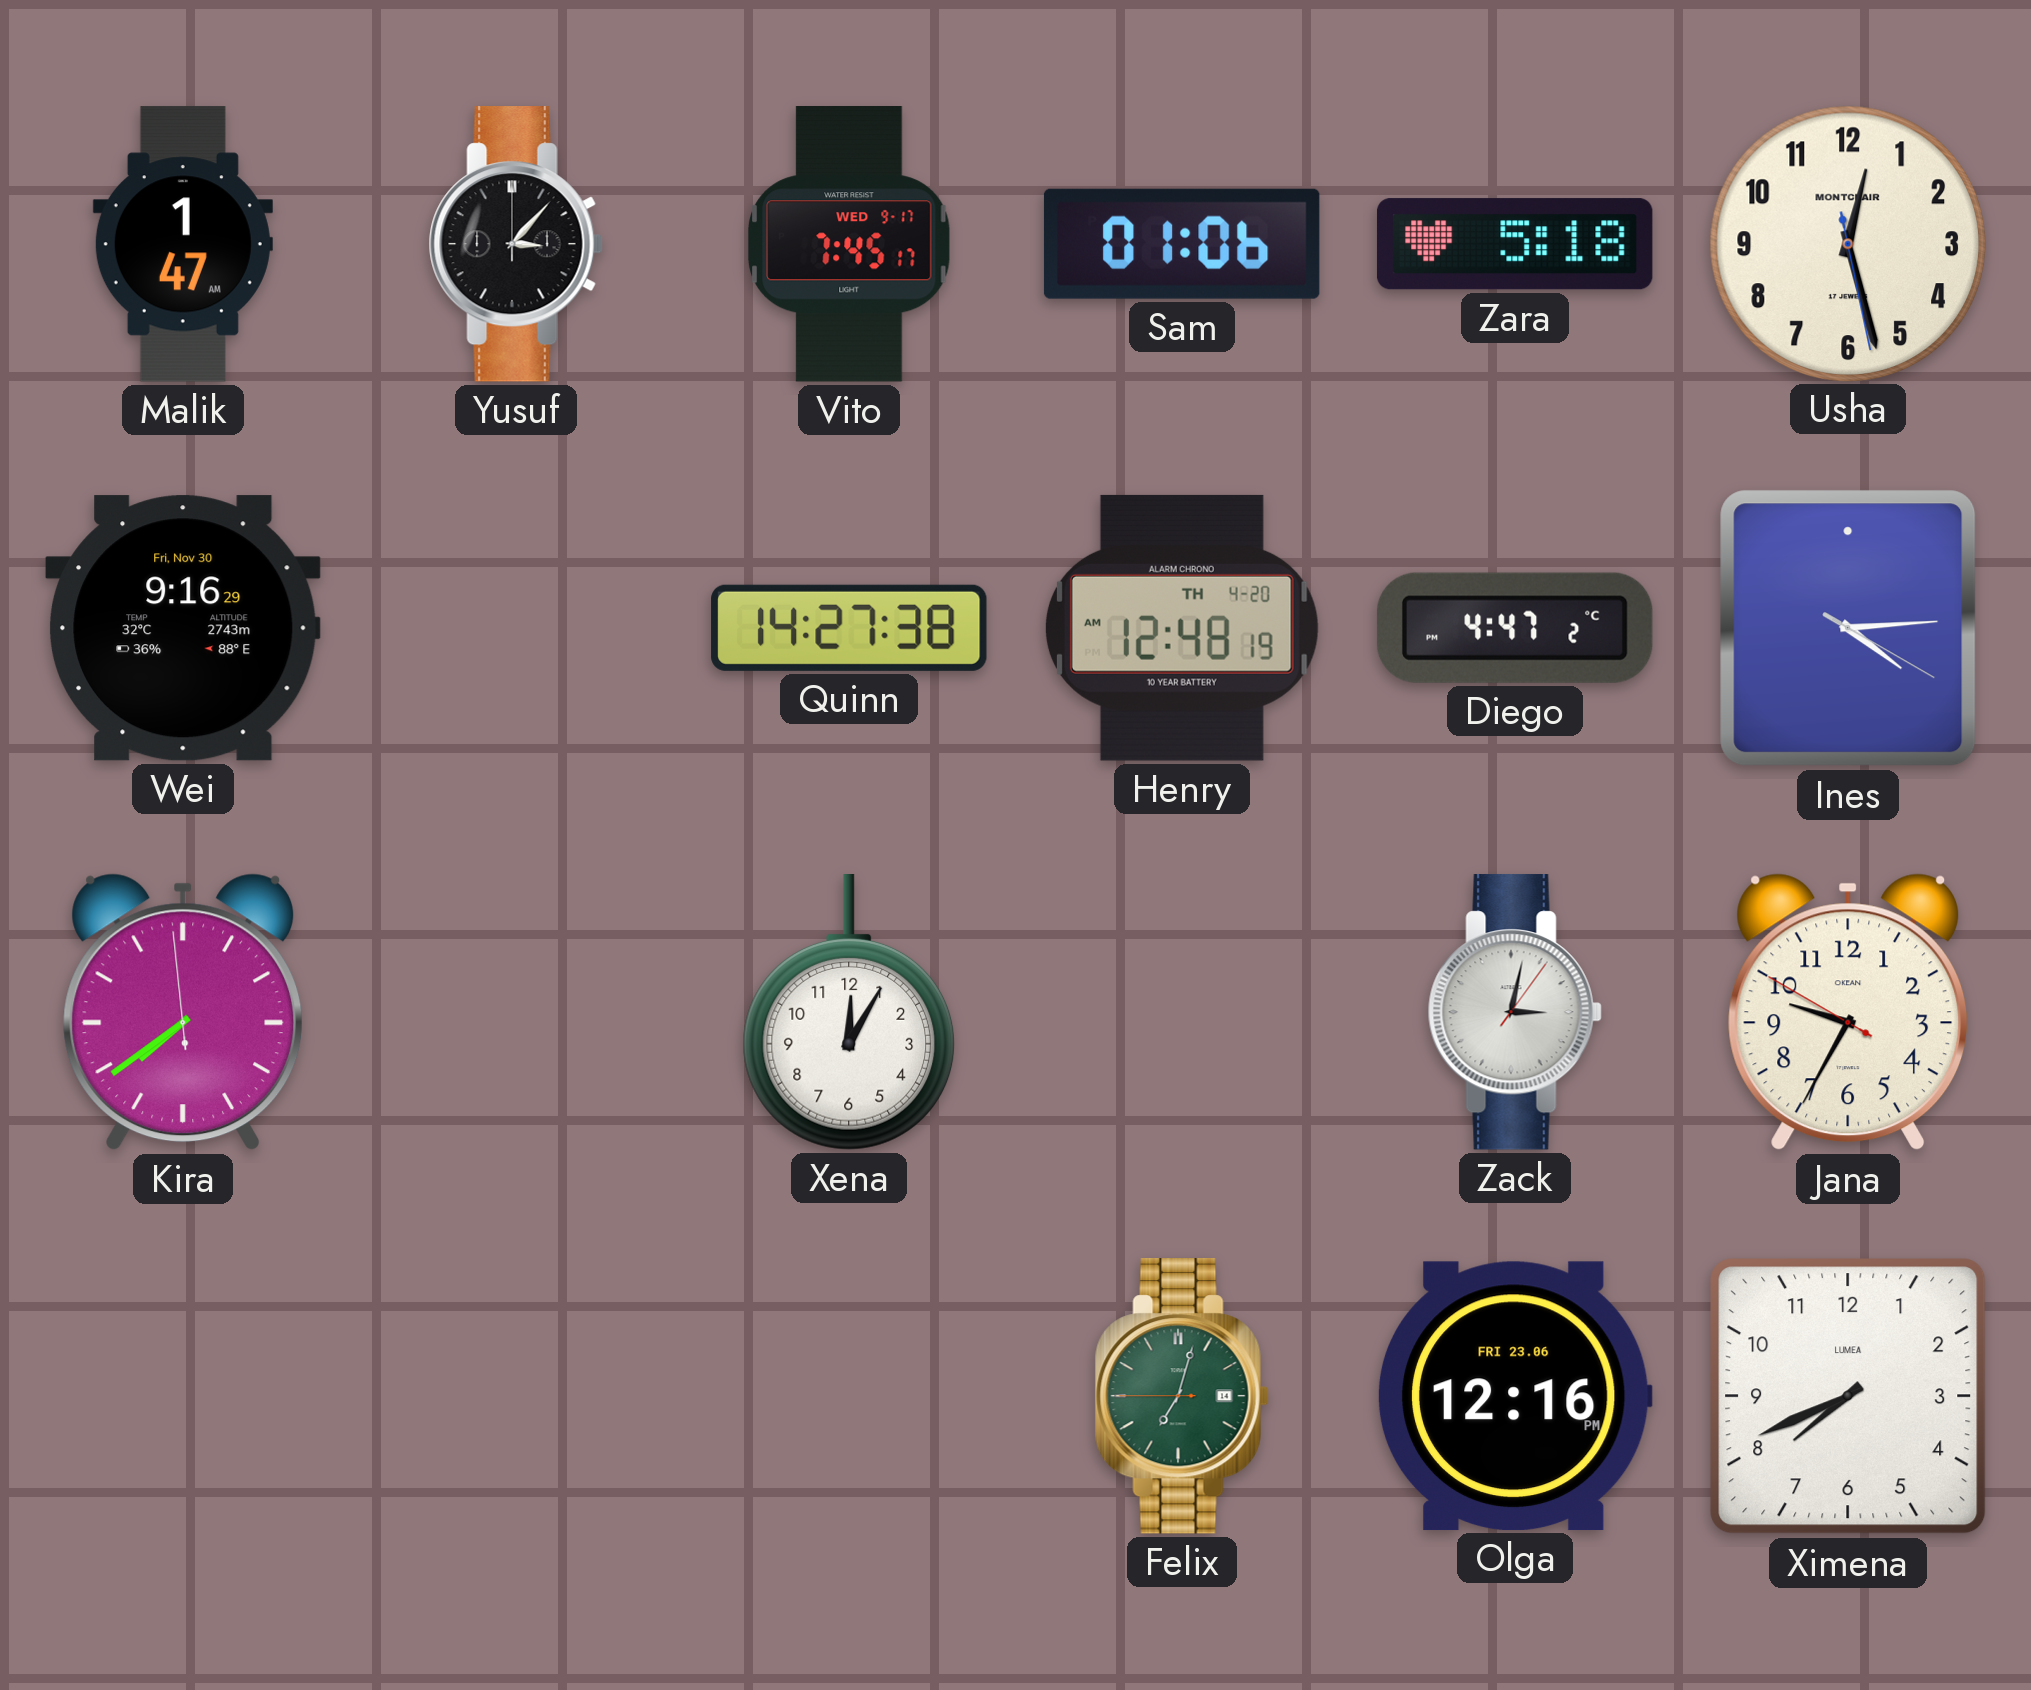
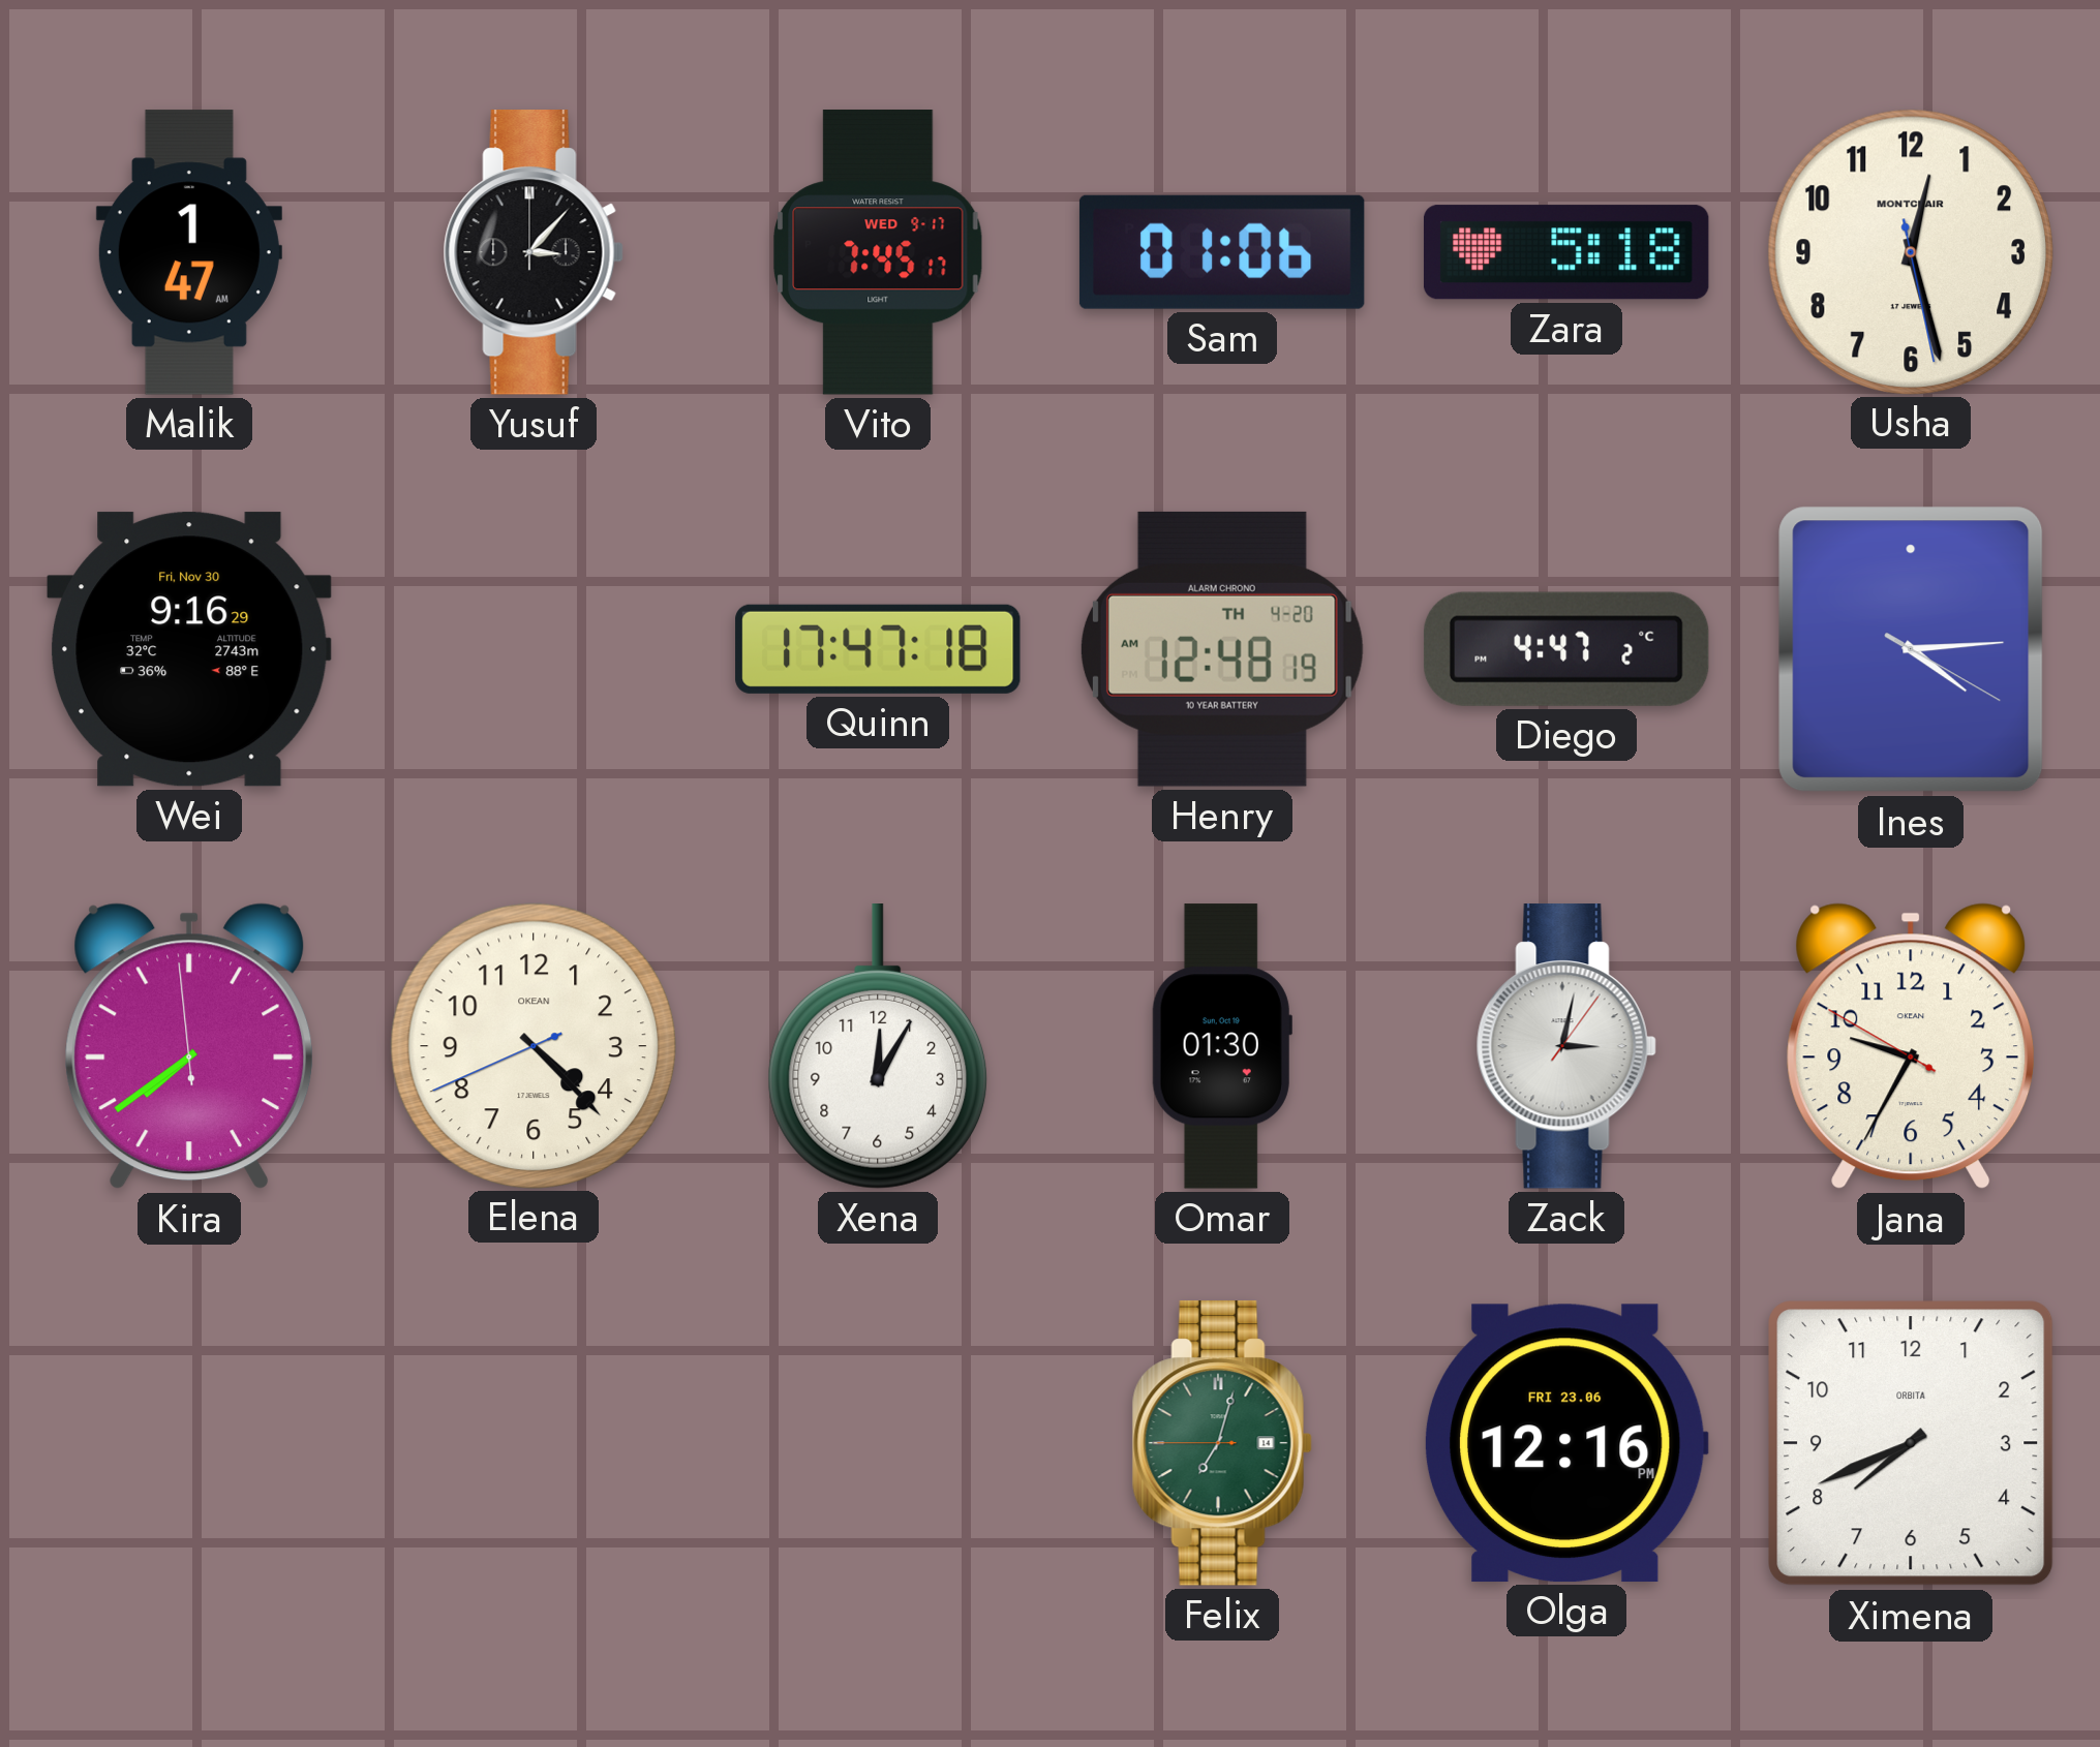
Quinn: 14:27 -> 17:47
Elena: none -> 4:22
Omar: none -> 01:30
Ximena brand: LUMEA -> ORBITA
